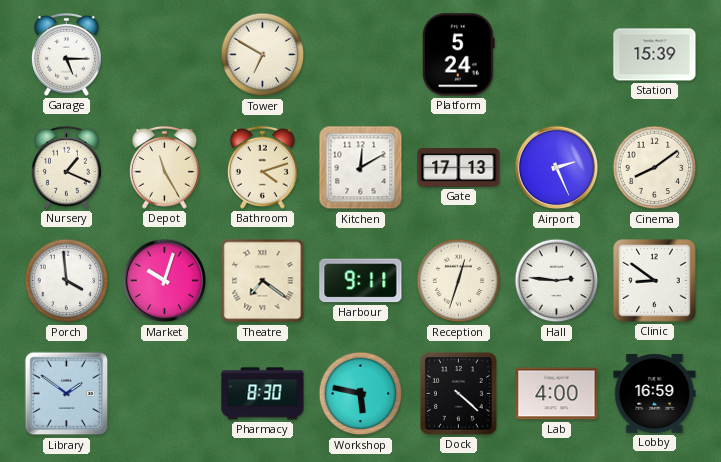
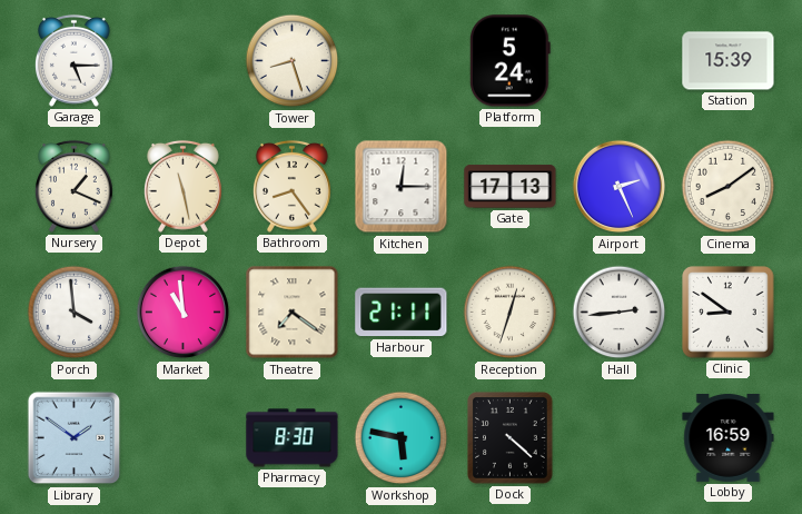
Tower: 6:50 -> 8:27
Depot: 11:25 -> 11:28
Bathroom: 4:12 -> 8:24
Kitchen: 12:10 -> 12:15
Market: 10:03 -> 10:59
Harbour: 9:11 -> 21:11
Hall: 2:46 -> 2:44
Lab: 4:00 -> none
